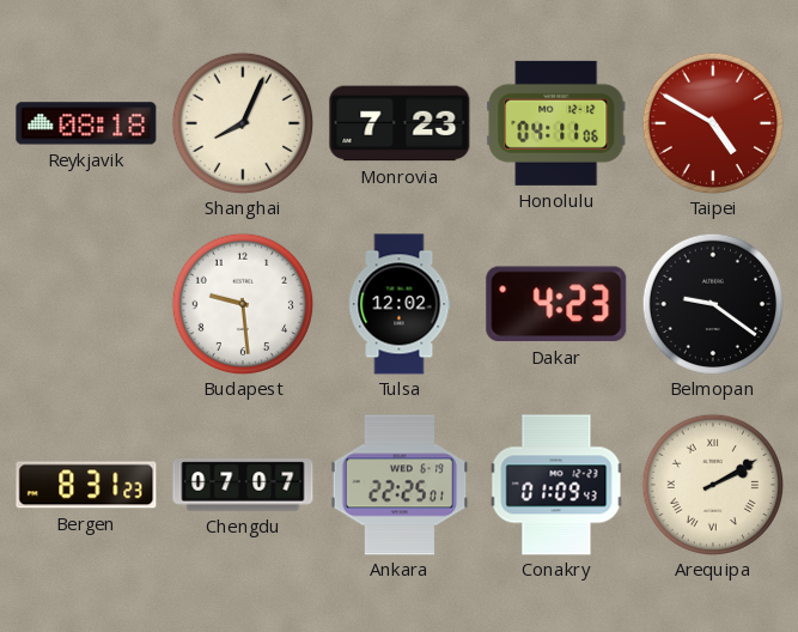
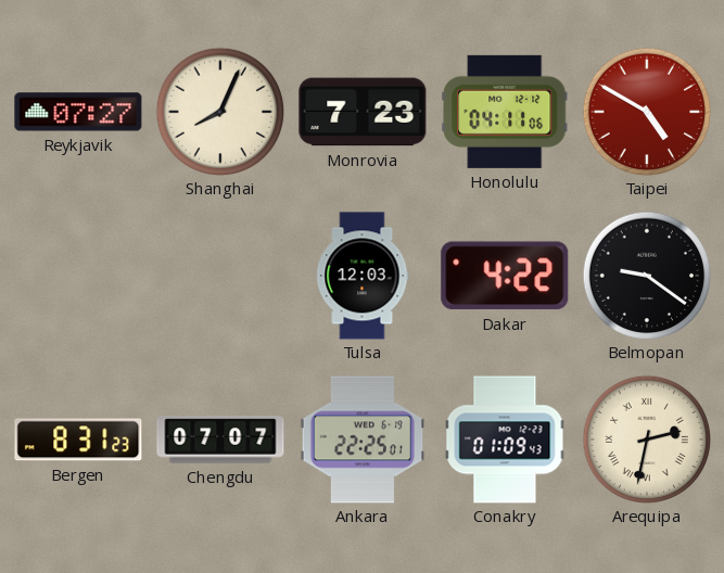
Reykjavik: 08:18 -> 07:27
Budapest: 9:29 -> none
Tulsa: 12:02 -> 12:03
Dakar: 4:23 -> 4:22
Arequipa: 2:10 -> 2:32
